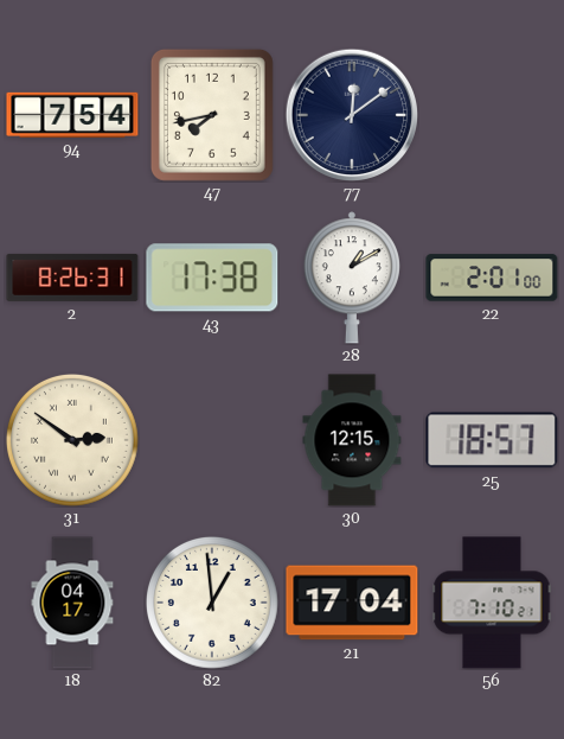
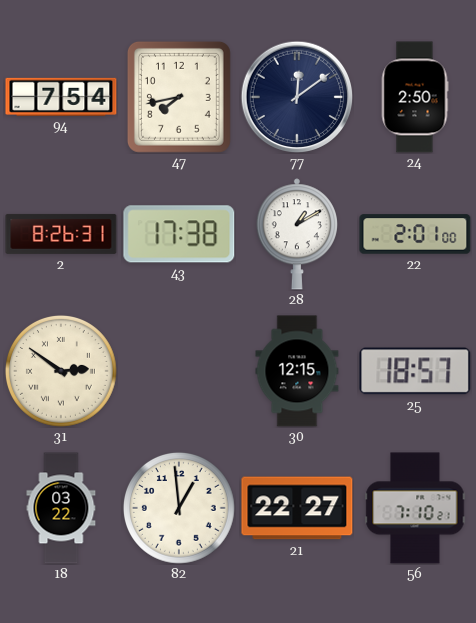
24: none -> 2:50
18: 04:17 -> 03:22
21: 17:04 -> 22:27
